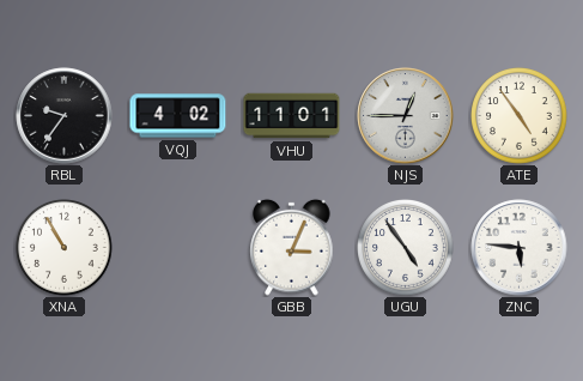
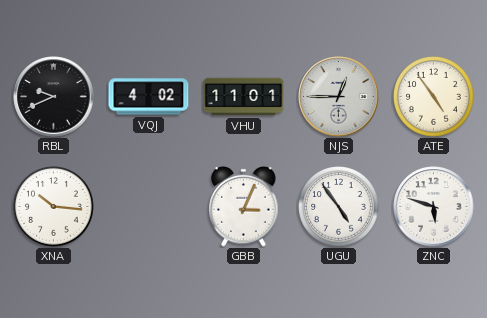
RBL: 9:36 -> 9:41
XNA: 10:55 -> 10:16
ZNC: 5:46 -> 5:48
